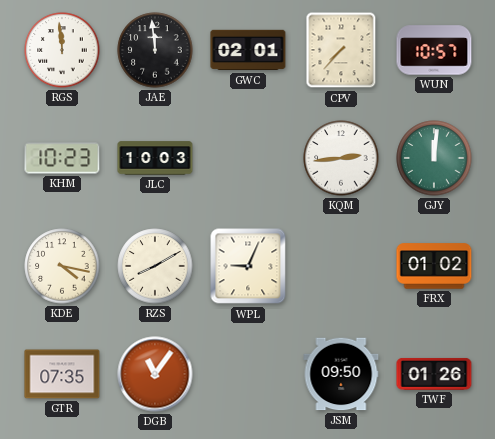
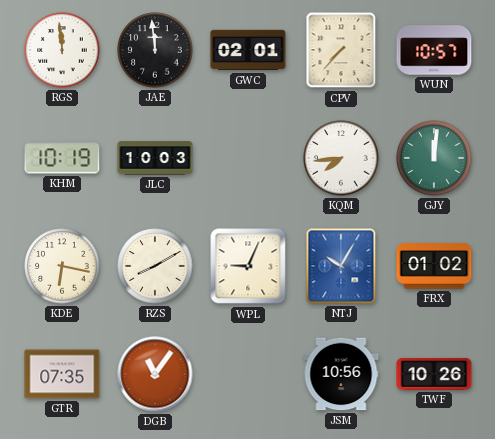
KHM: 10:23 -> 10:19
KQM: 2:44 -> 7:44
KDE: 4:17 -> 6:17
NTJ: none -> 10:05
JSM: 09:50 -> 10:56
TWF: 01:26 -> 10:26
